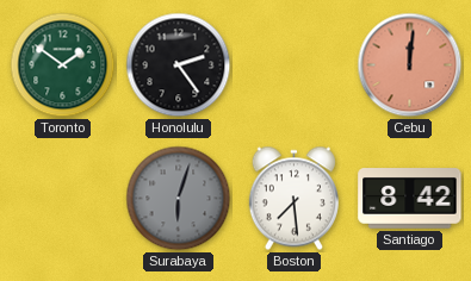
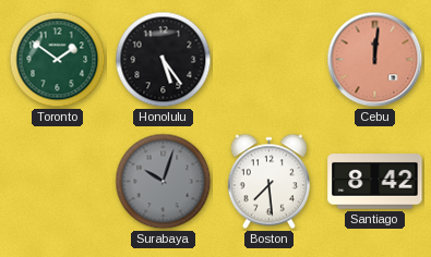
Honolulu: 2:24 -> 5:24
Surabaya: 6:03 -> 10:03
